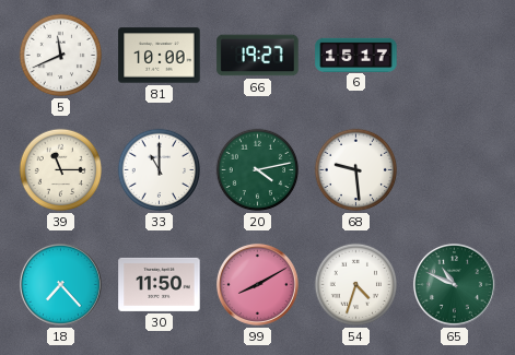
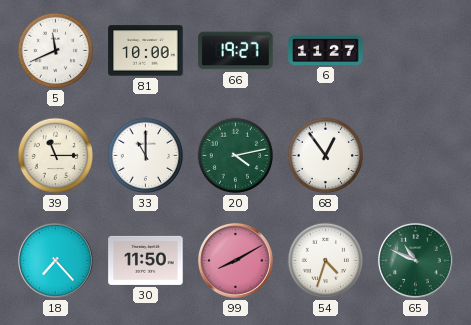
6: 15:17 -> 11:27
68: 9:29 -> 12:54
